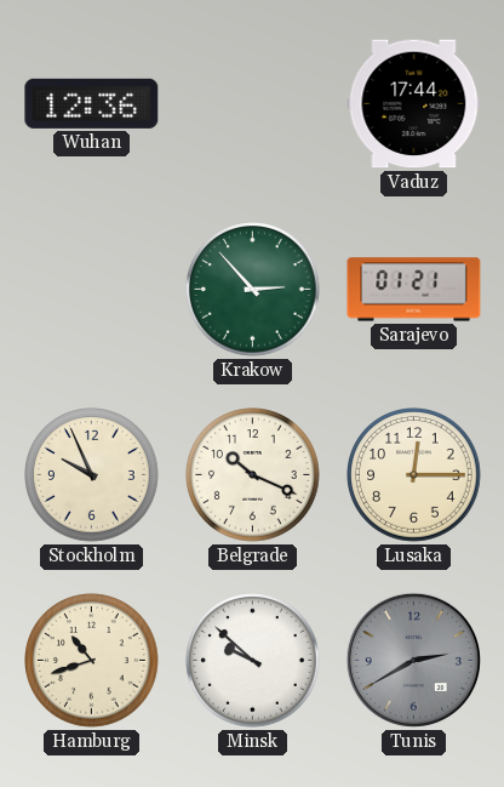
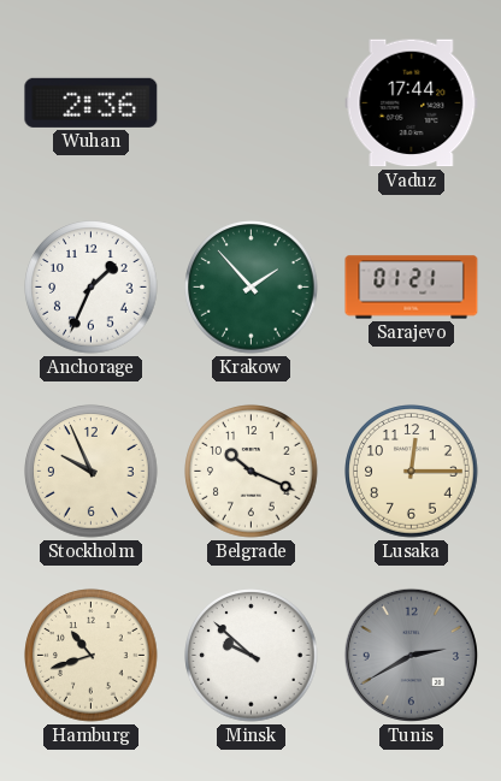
Wuhan: 12:36 -> 2:36
Anchorage: none -> 1:34
Krakow: 2:53 -> 1:53
